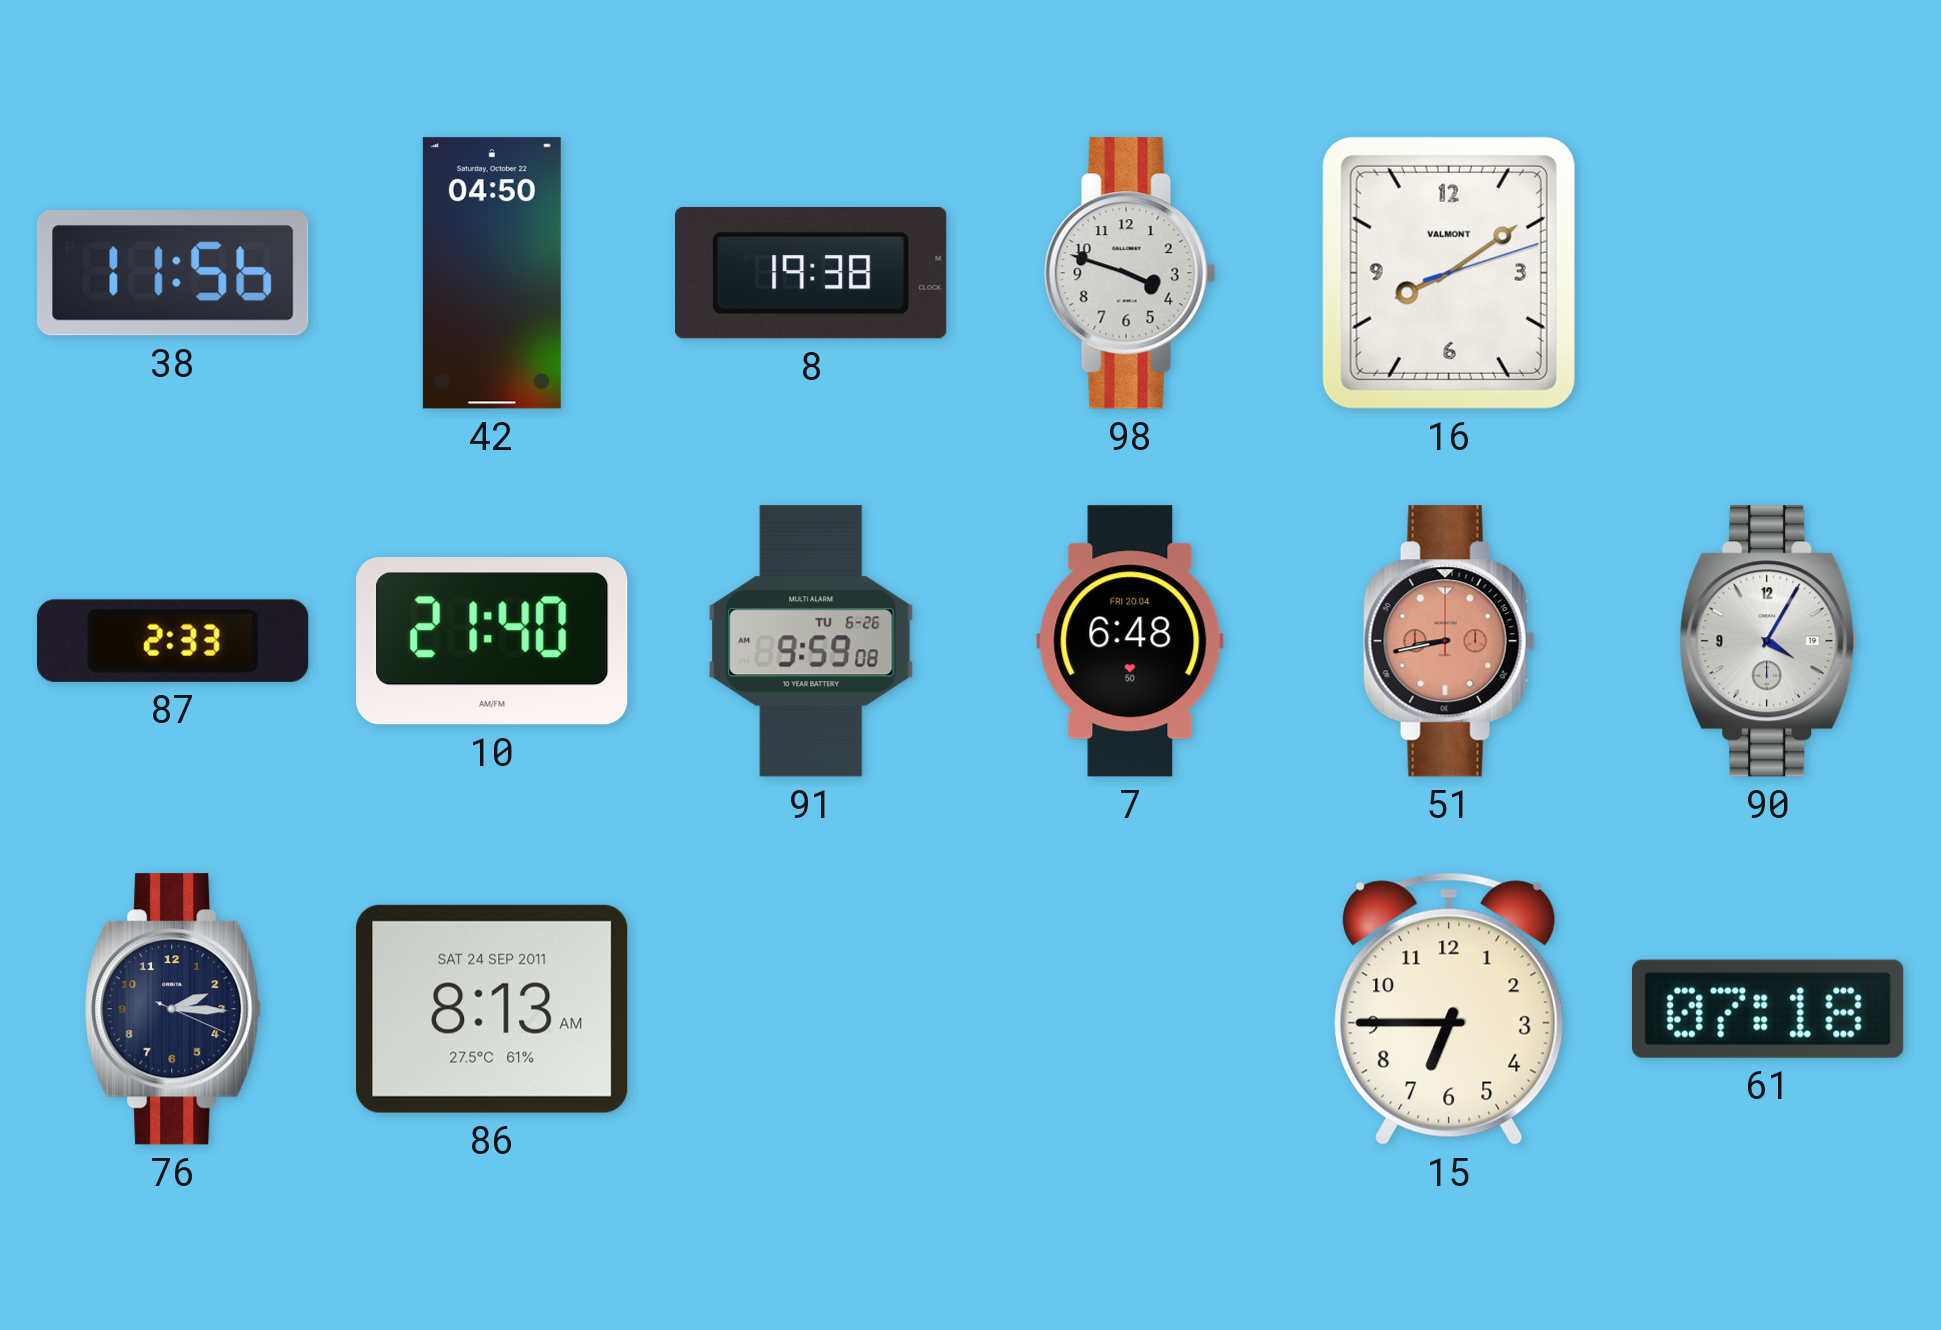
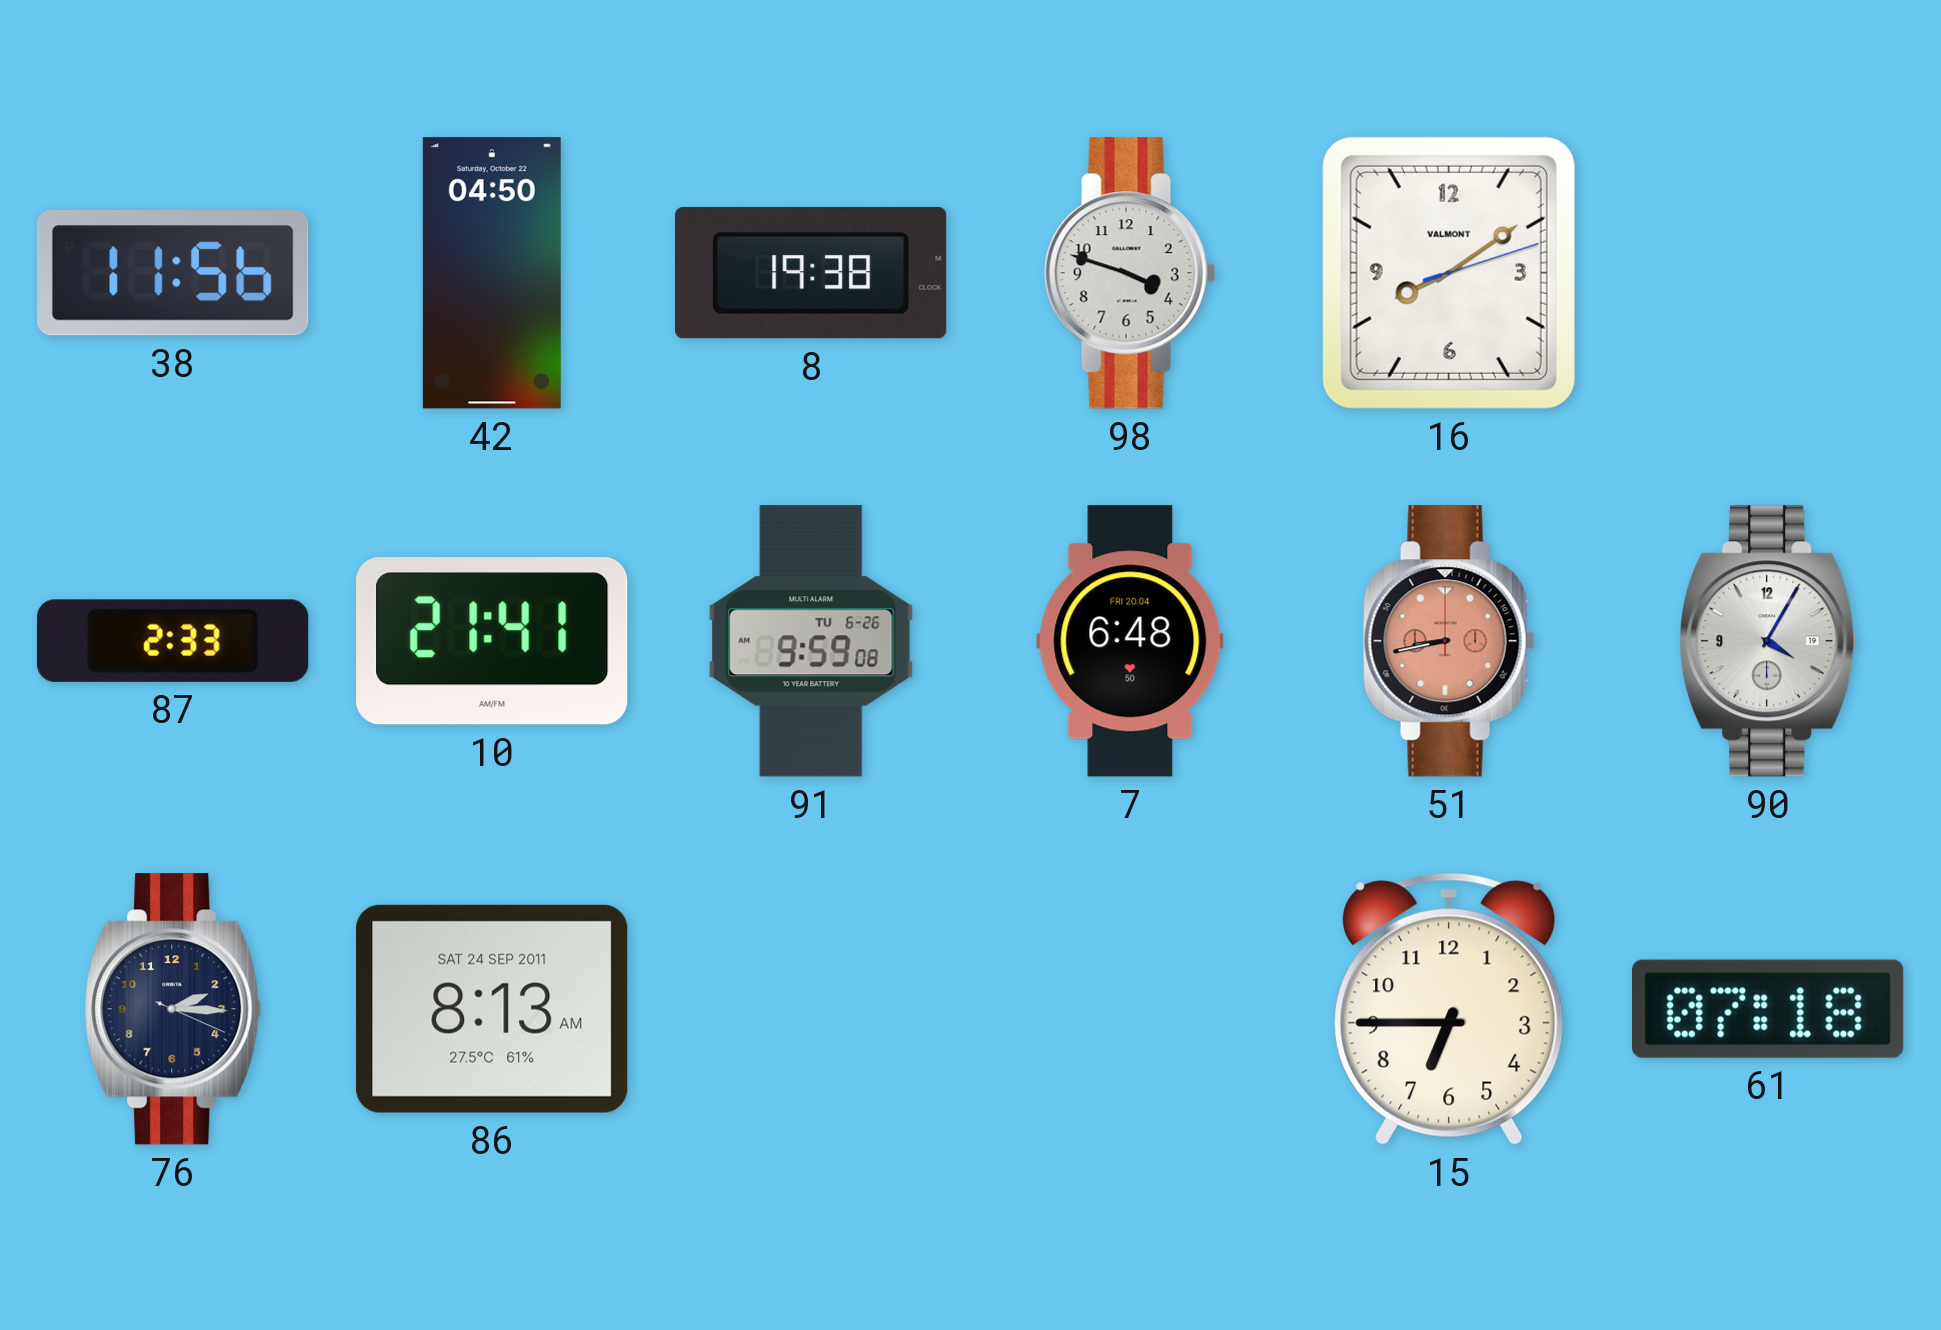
10: 21:40 -> 21:41
